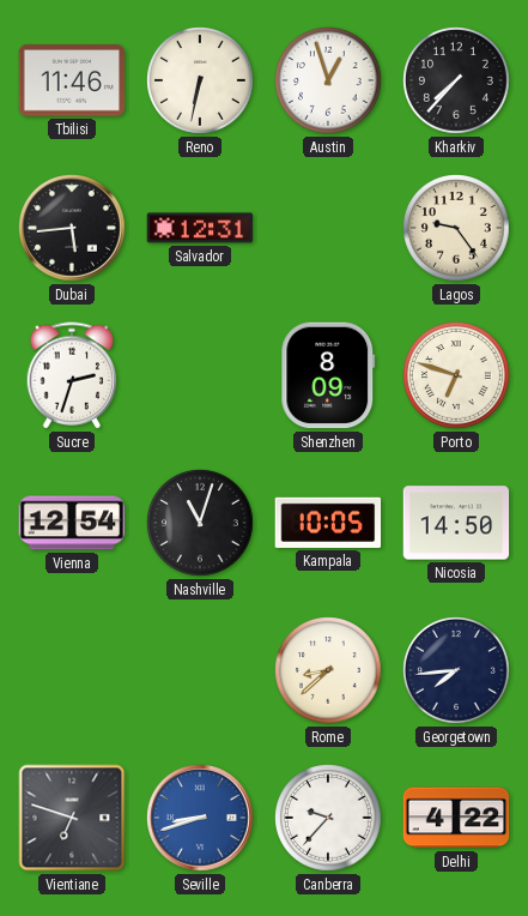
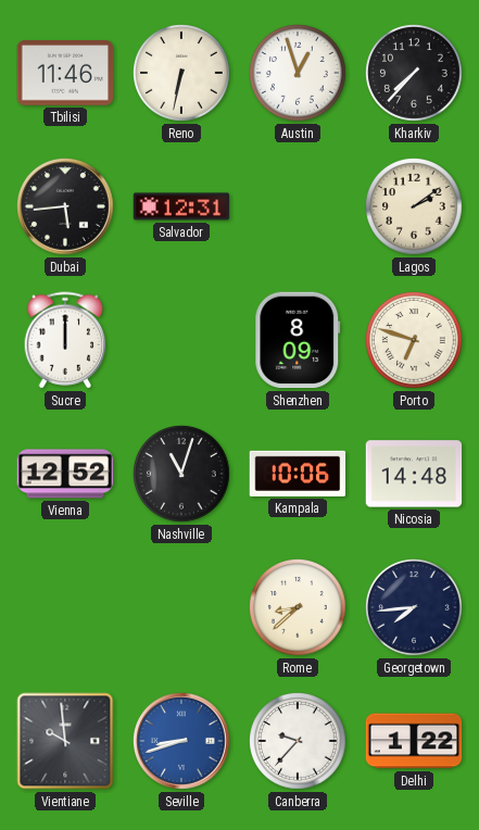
Lagos: 9:24 -> 2:09
Sucre: 2:33 -> 12:00
Vienna: 12:54 -> 12:52
Kampala: 10:05 -> 10:06
Nicosia: 14:50 -> 14:48
Vientiane: 6:48 -> 9:59
Delhi: 4:22 -> 1:22
